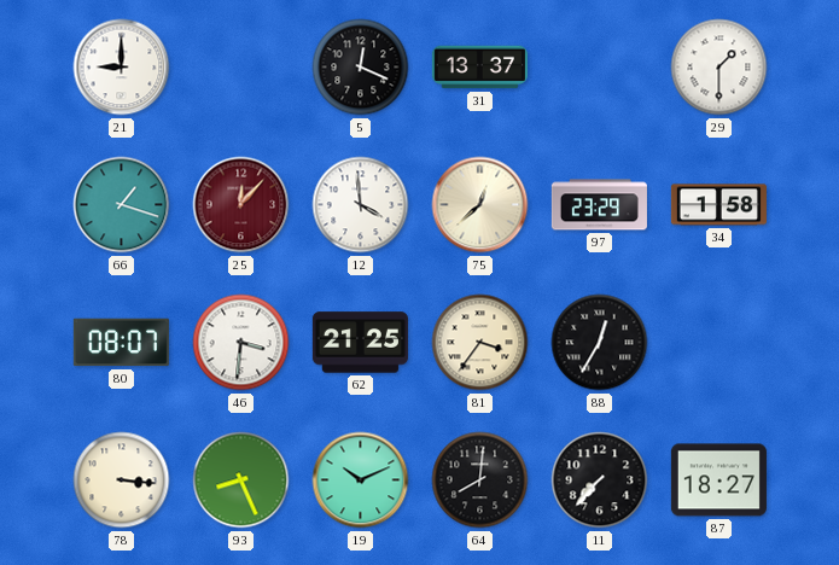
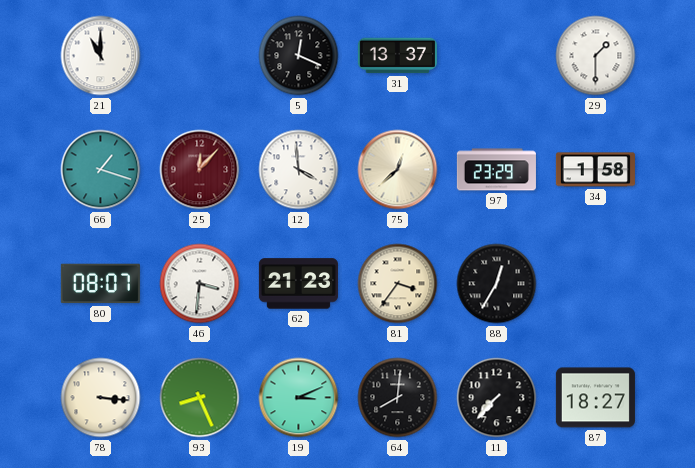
21: 9:00 -> 11:00
62: 21:25 -> 21:23
19: 10:11 -> 3:11
